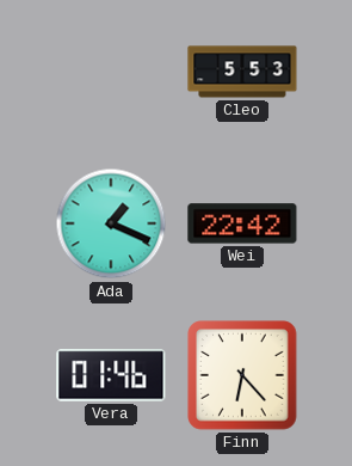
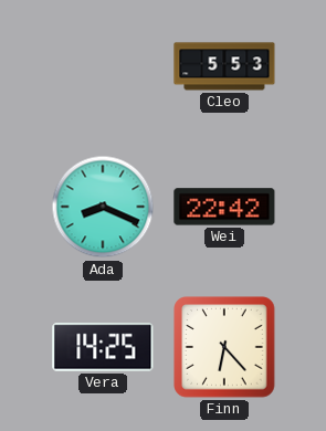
Ada: 1:19 -> 8:19
Vera: 01:46 -> 14:25
